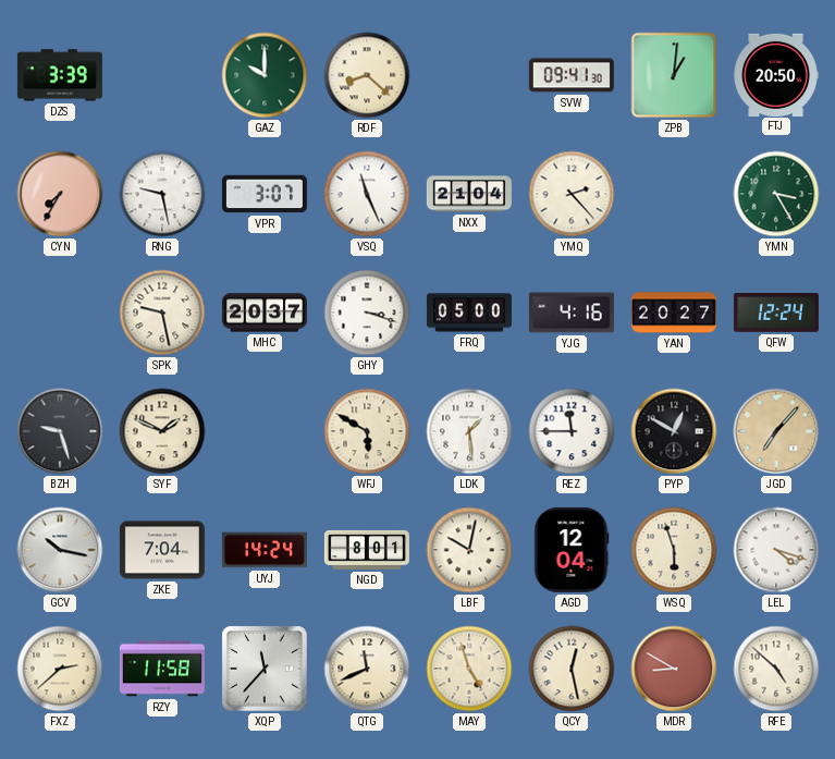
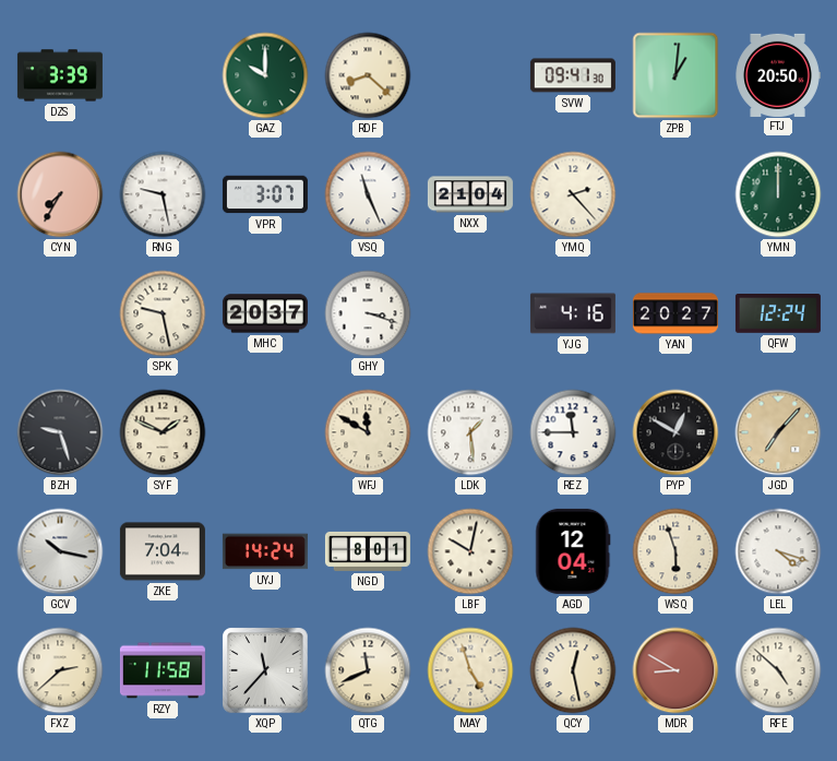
YMN: 3:25 -> 12:00
FRQ: 05:00 -> none
WFJ: 5:50 -> 11:50
